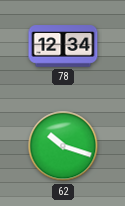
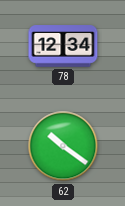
62: 10:18 -> 10:21
